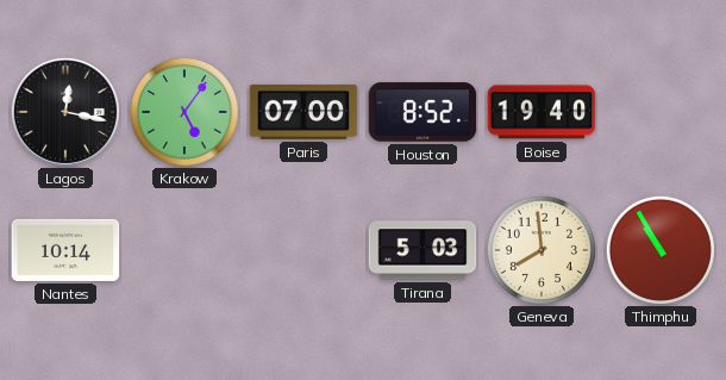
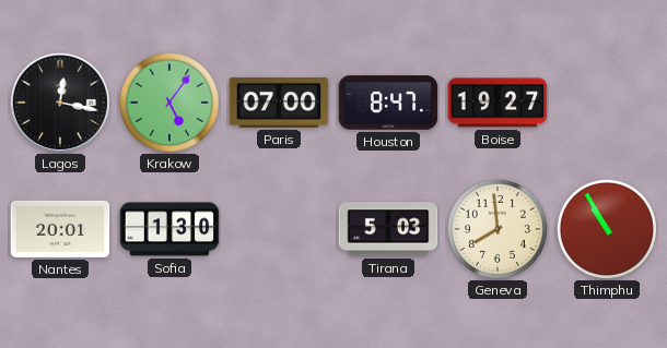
Houston: 8:52 -> 8:47
Boise: 19:40 -> 19:27
Nantes: 10:14 -> 20:01
Sofia: none -> 1:30
